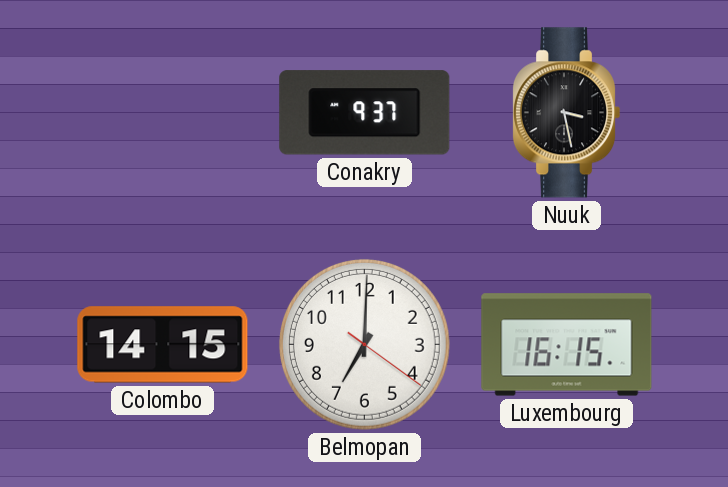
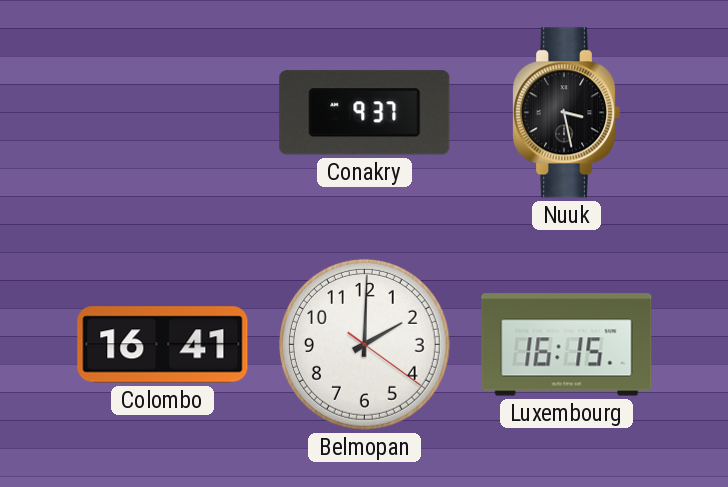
Colombo: 14:15 -> 16:41
Belmopan: 7:00 -> 2:00
